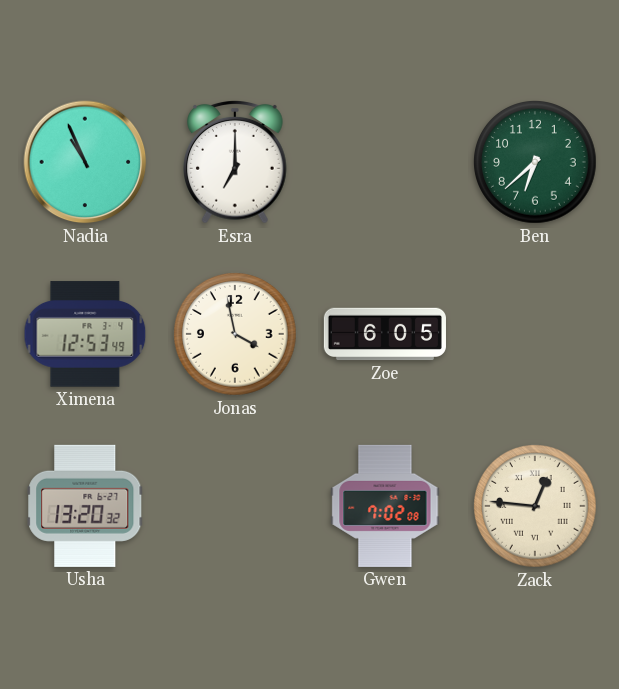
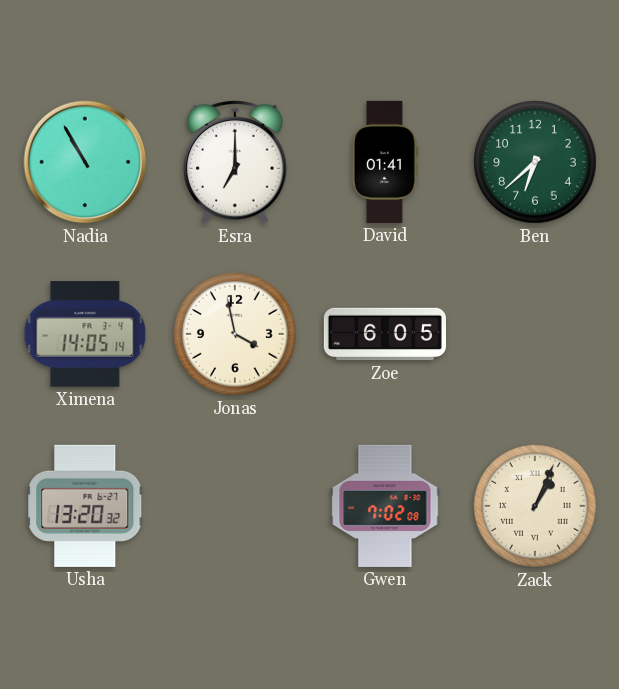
Nadia: 10:56 -> 10:55
David: none -> 01:41
Ximena: 12:53 -> 14:05
Zack: 12:46 -> 1:04
